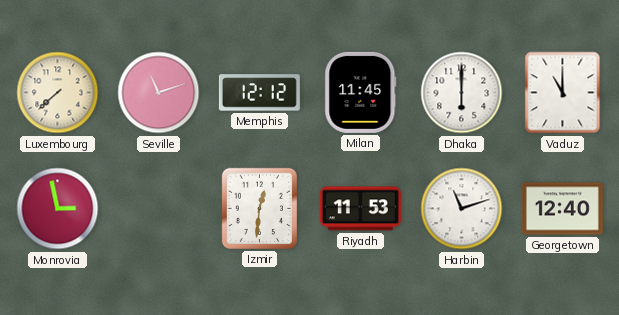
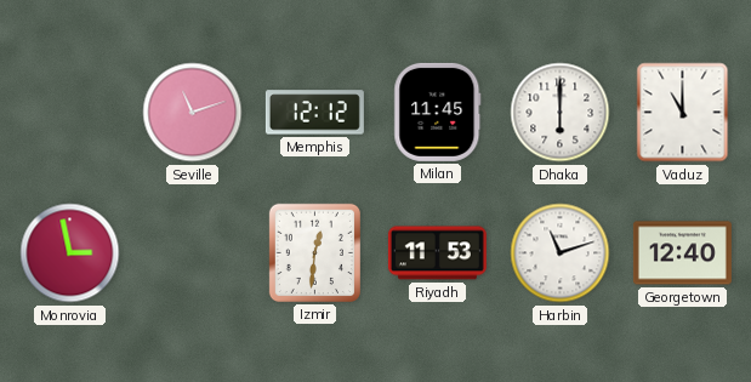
Luxembourg: 7:38 -> none
